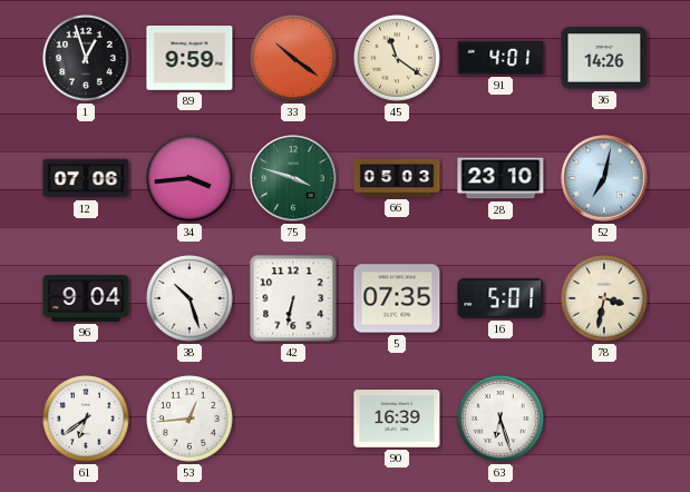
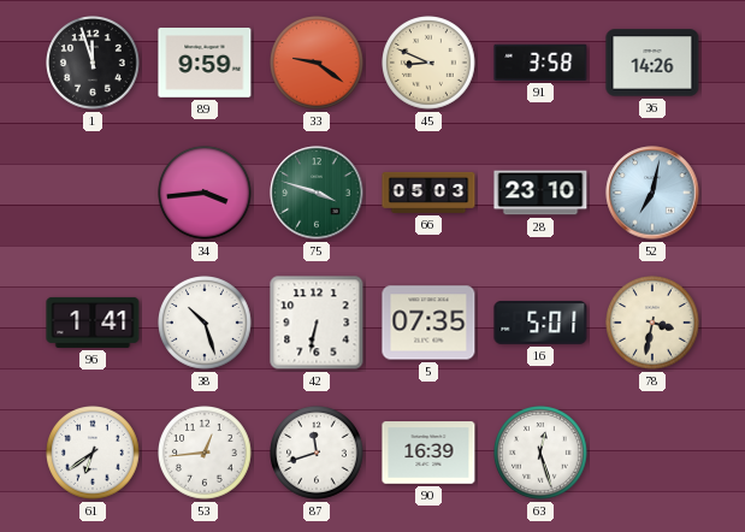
1: 12:57 -> 11:57
33: 10:21 -> 9:21
45: 11:21 -> 8:49
91: 4:01 -> 3:58
12: 07:06 -> none
96: 9:04 -> 1:41
87: none -> 11:42
63: 6:27 -> 12:27
